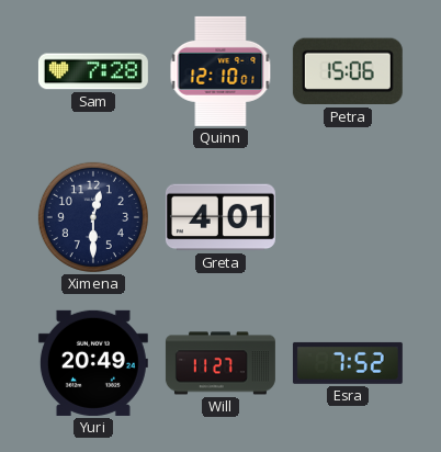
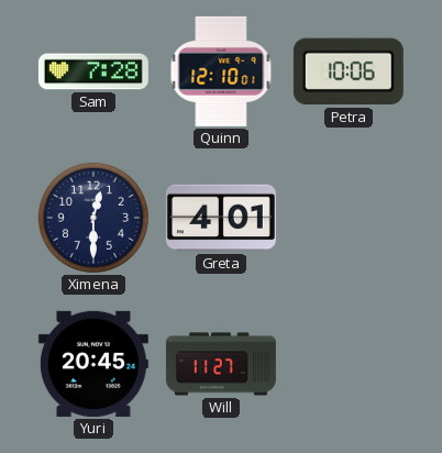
Petra: 15:06 -> 10:06
Yuri: 20:49 -> 20:45
Esra: 7:52 -> none
